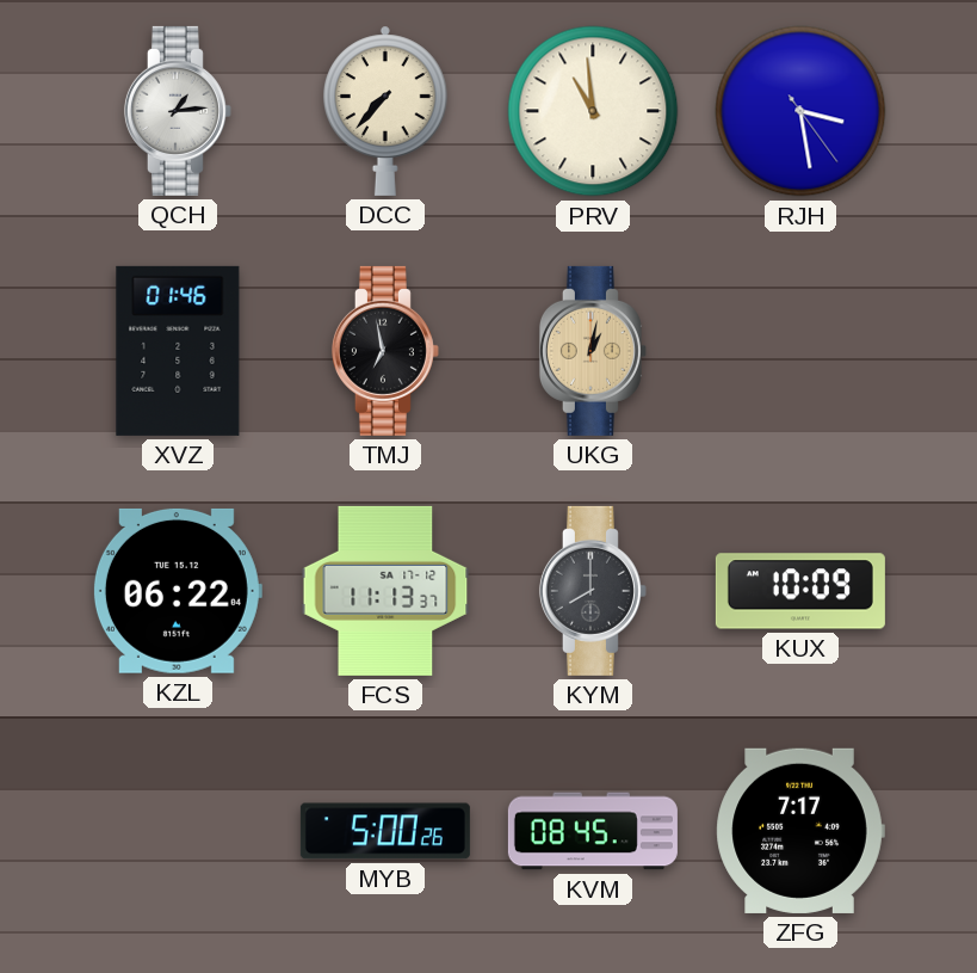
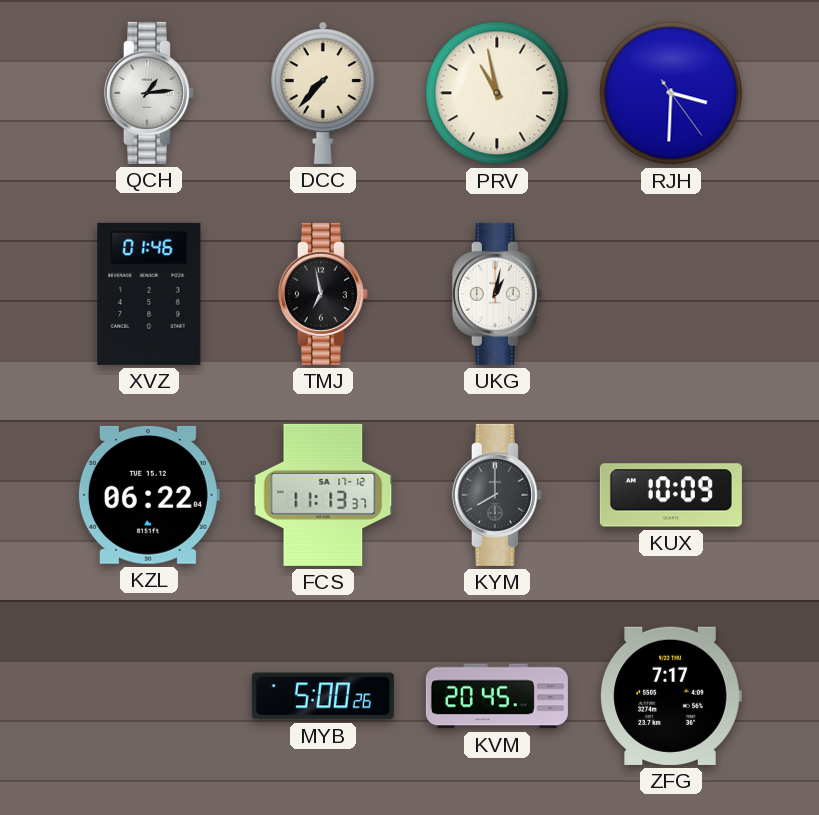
PRV: 10:59 -> 10:58
RJH: 3:28 -> 3:30
UKG dial: champagne -> white
KVM: 08:45 -> 20:45
